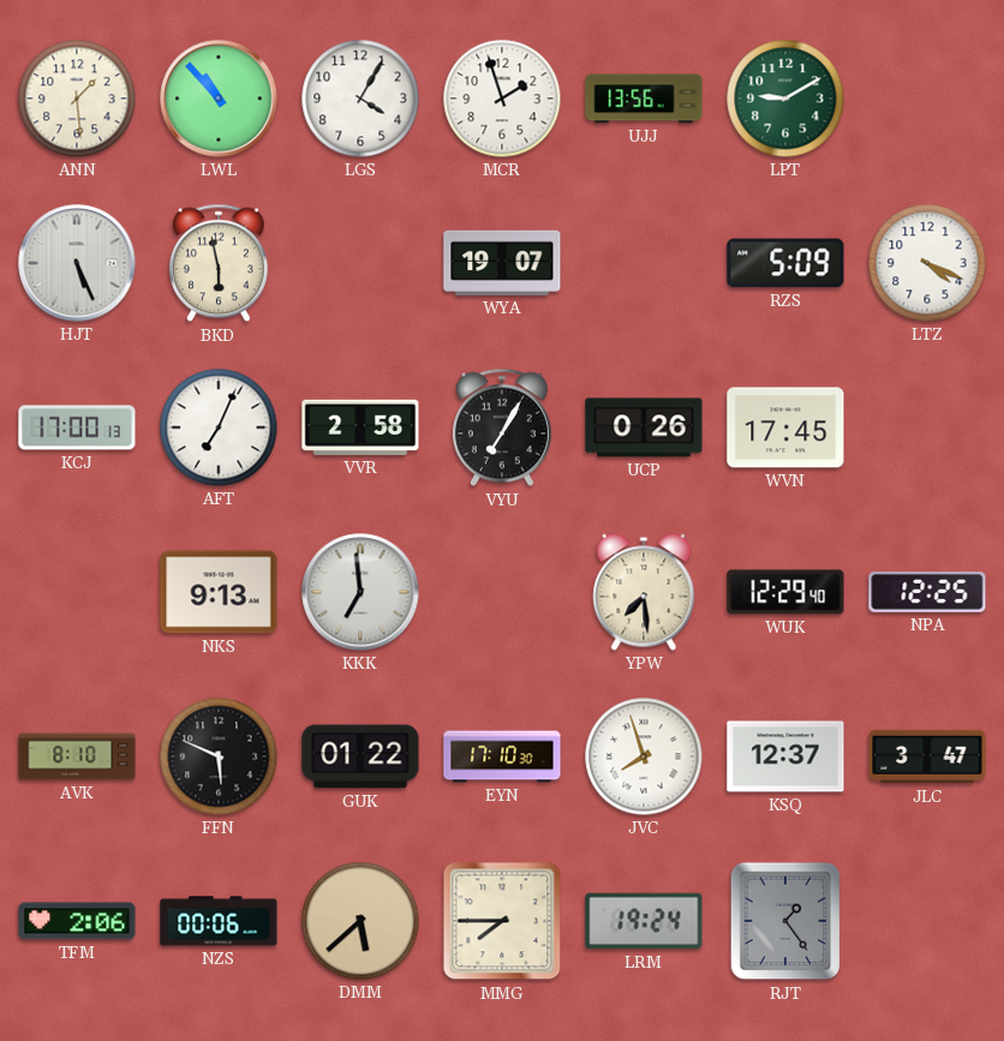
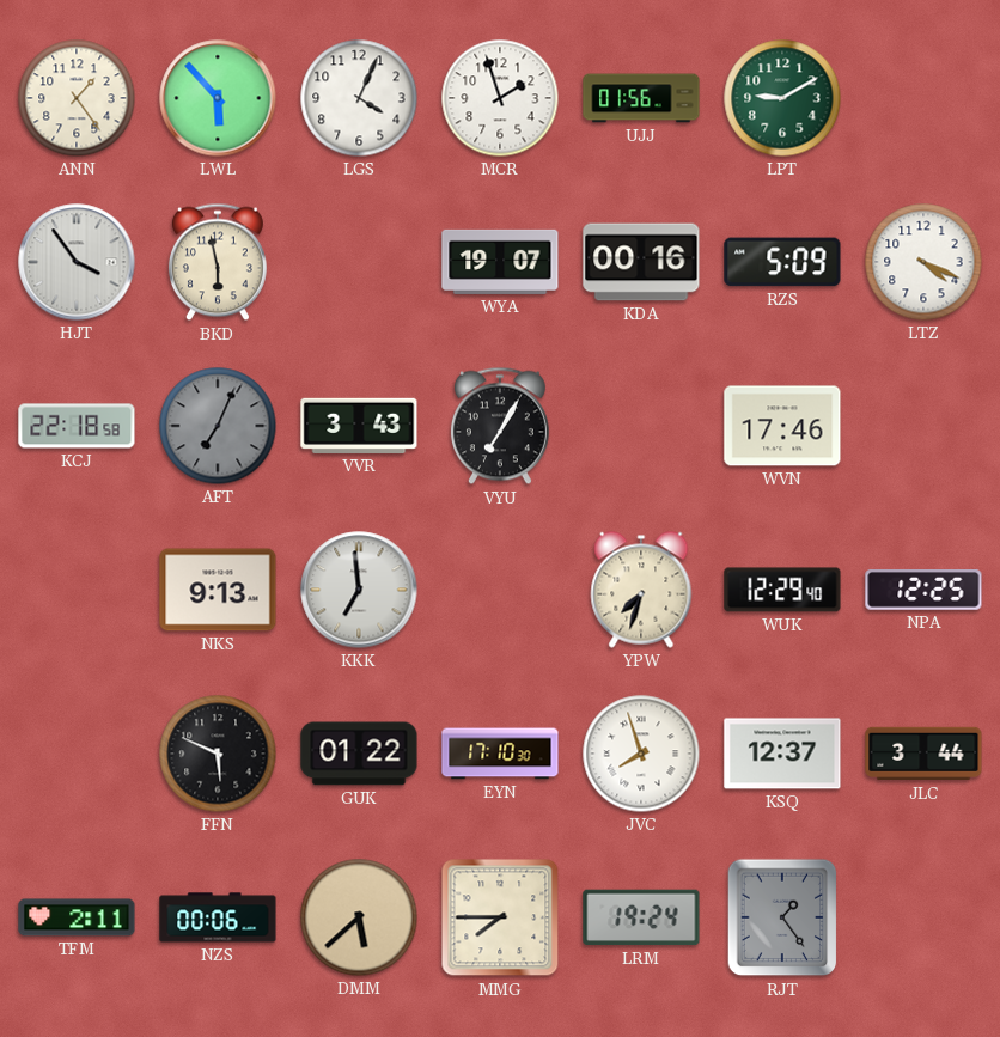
ANN: 1:29 -> 1:24
LWL: 10:53 -> 5:53
LGS: 4:05 -> 4:04
UJJ: 13:56 -> 01:56
HJT: 5:26 -> 3:54
KDA: none -> 00:16
KCJ: 17:00 -> 22:18
AFT dial: white -> grey
VVR: 2:58 -> 3:43
UCP: 0:26 -> none
WVN: 17:45 -> 17:46
YPW: 7:29 -> 7:33
AVK: 8:10 -> none
JLC: 3:47 -> 3:44
TFM: 2:06 -> 2:11
